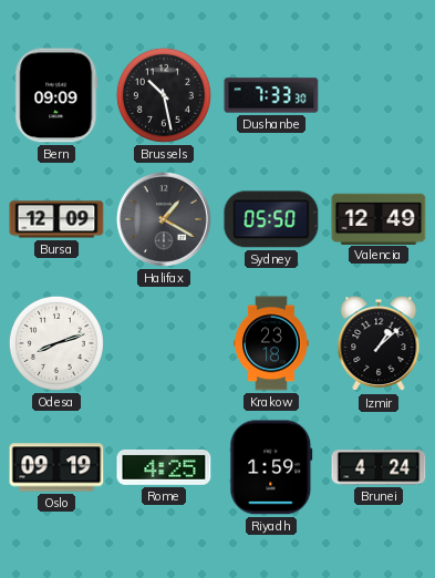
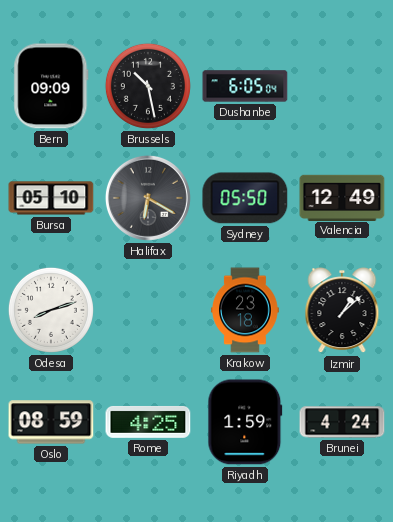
Dushanbe: 7:33 -> 6:05
Bursa: 12:09 -> 05:10
Halifax: 1:20 -> 6:20
Oslo: 09:19 -> 08:59
